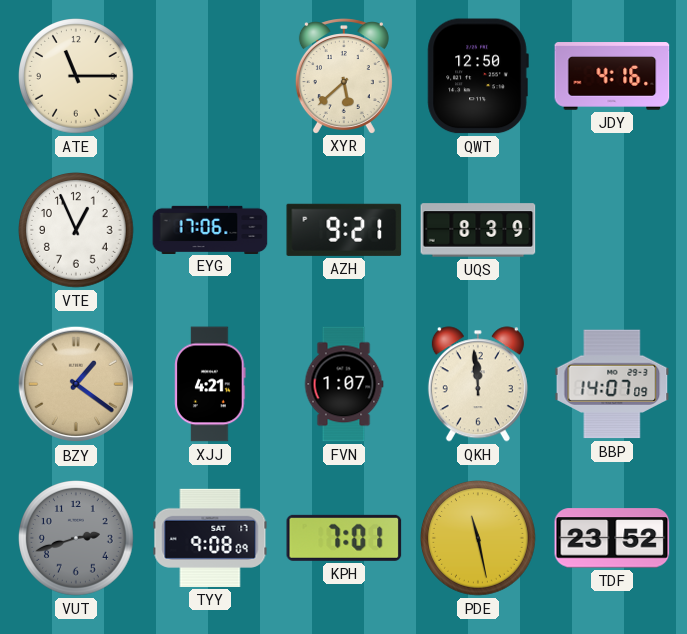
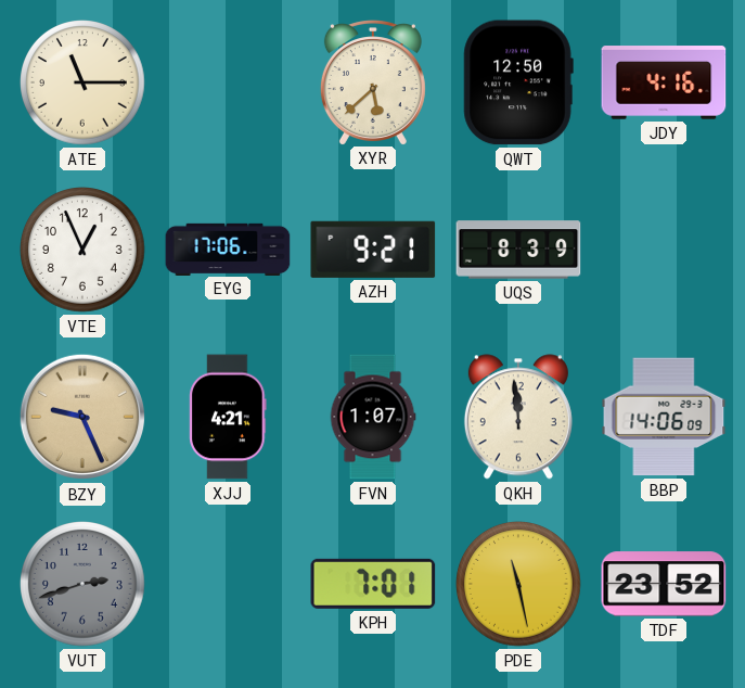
BZY: 1:21 -> 9:26
BBP: 14:07 -> 14:06
TYY: 9:08 -> none
